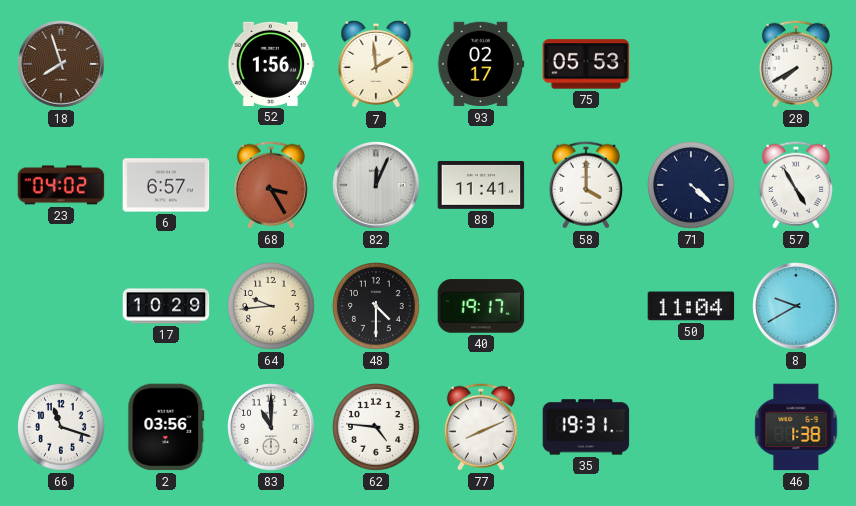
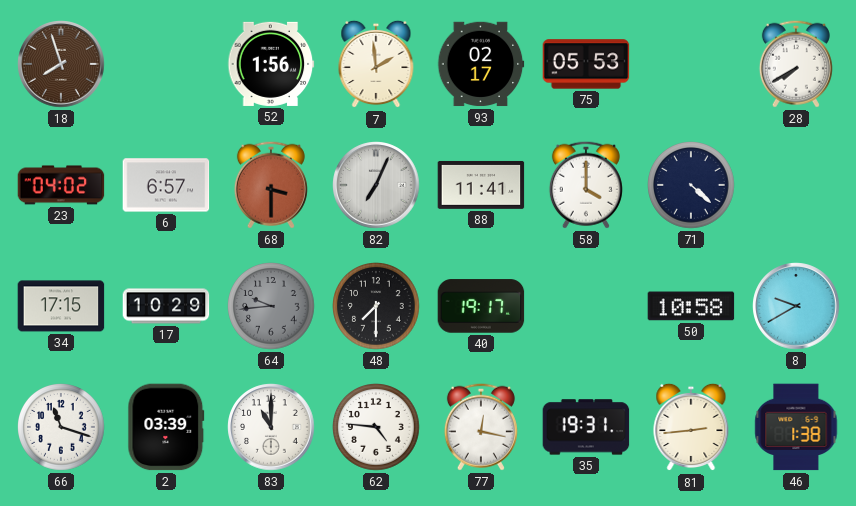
68: 3:25 -> 3:30
82: 12:04 -> 7:04
57: 4:55 -> none
34: none -> 17:15
64 dial: cream -> grey
48: 4:30 -> 7:30
50: 11:04 -> 10:58
2: 03:56 -> 03:39
77: 8:11 -> 12:17
81: none -> 2:44
